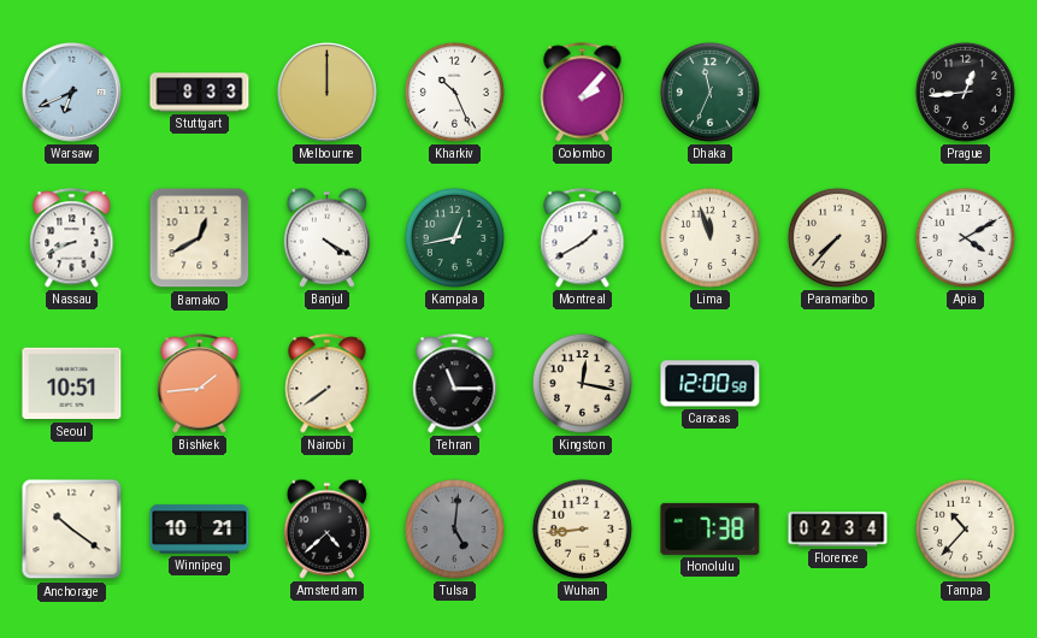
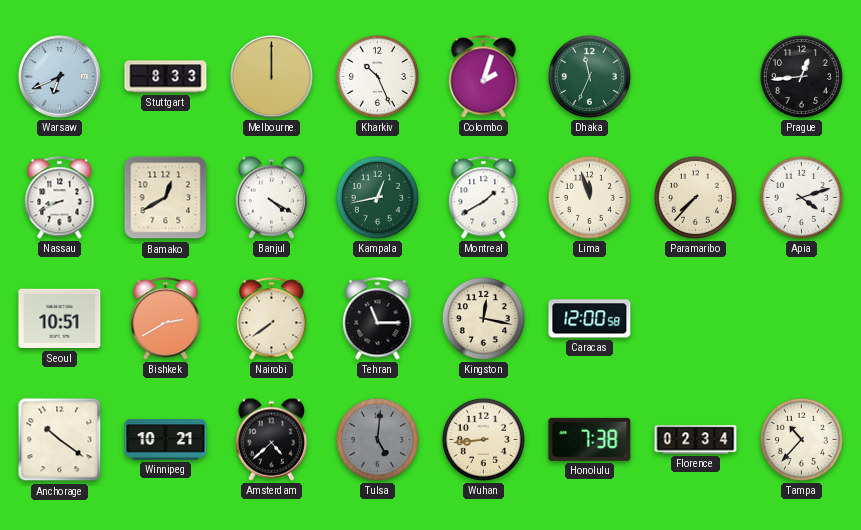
Colombo: 2:07 -> 2:03
Apia: 4:10 -> 4:12
Bishkek: 1:44 -> 2:40
